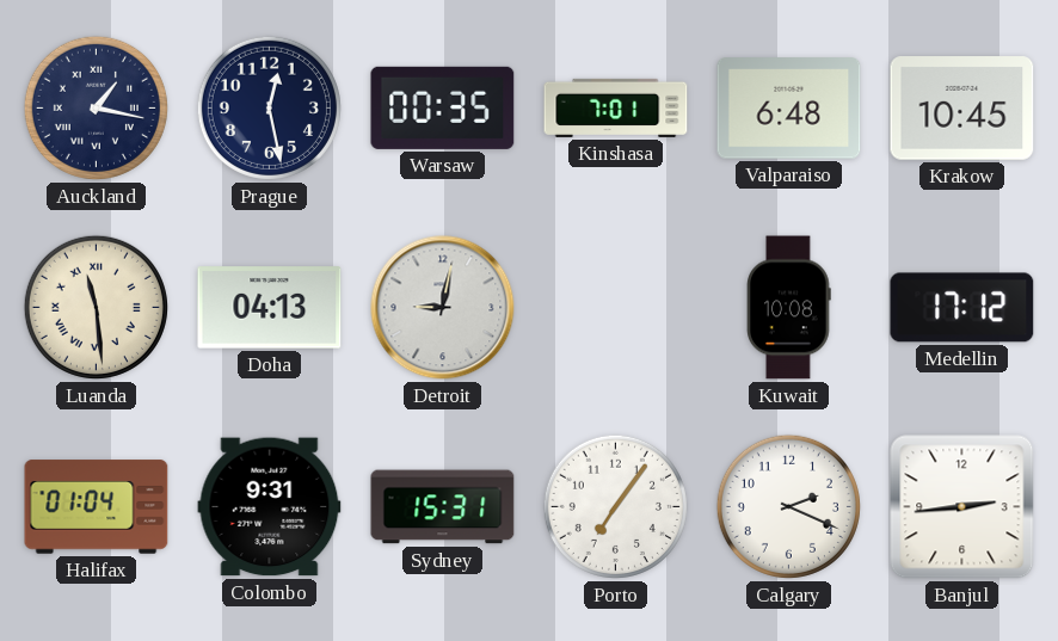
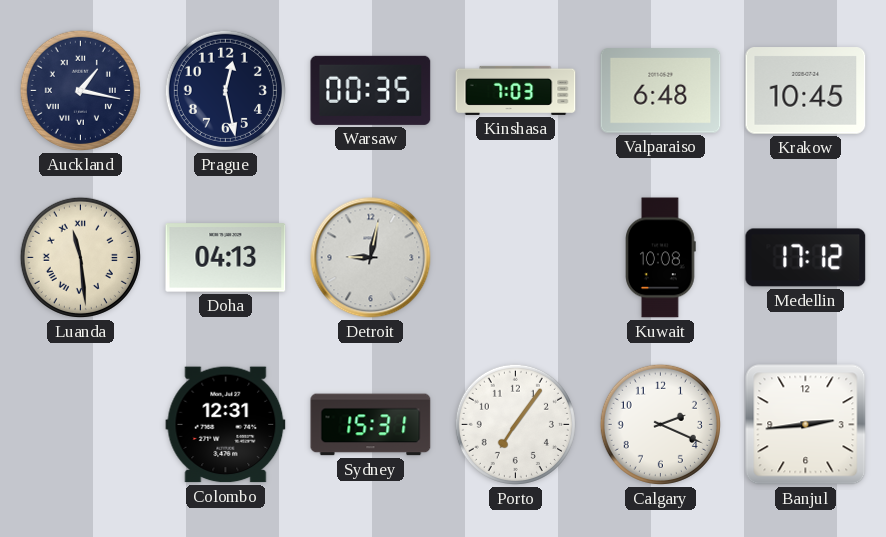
Kinshasa: 7:01 -> 7:03
Halifax: 01:04 -> none
Colombo: 9:31 -> 12:31
